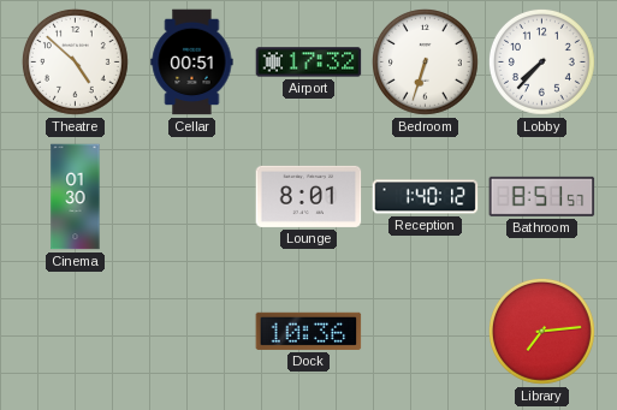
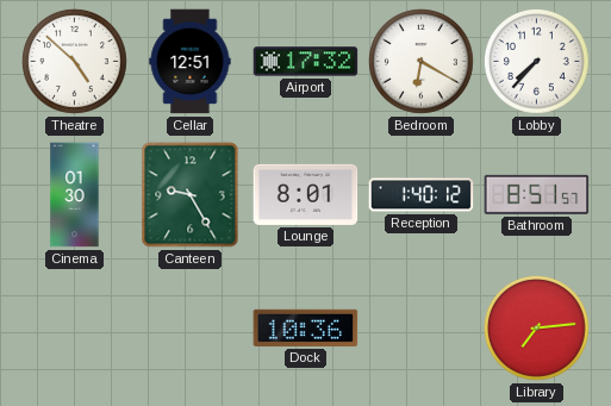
Cellar: 00:51 -> 12:51
Bedroom: 6:33 -> 6:20
Canteen: none -> 9:25
